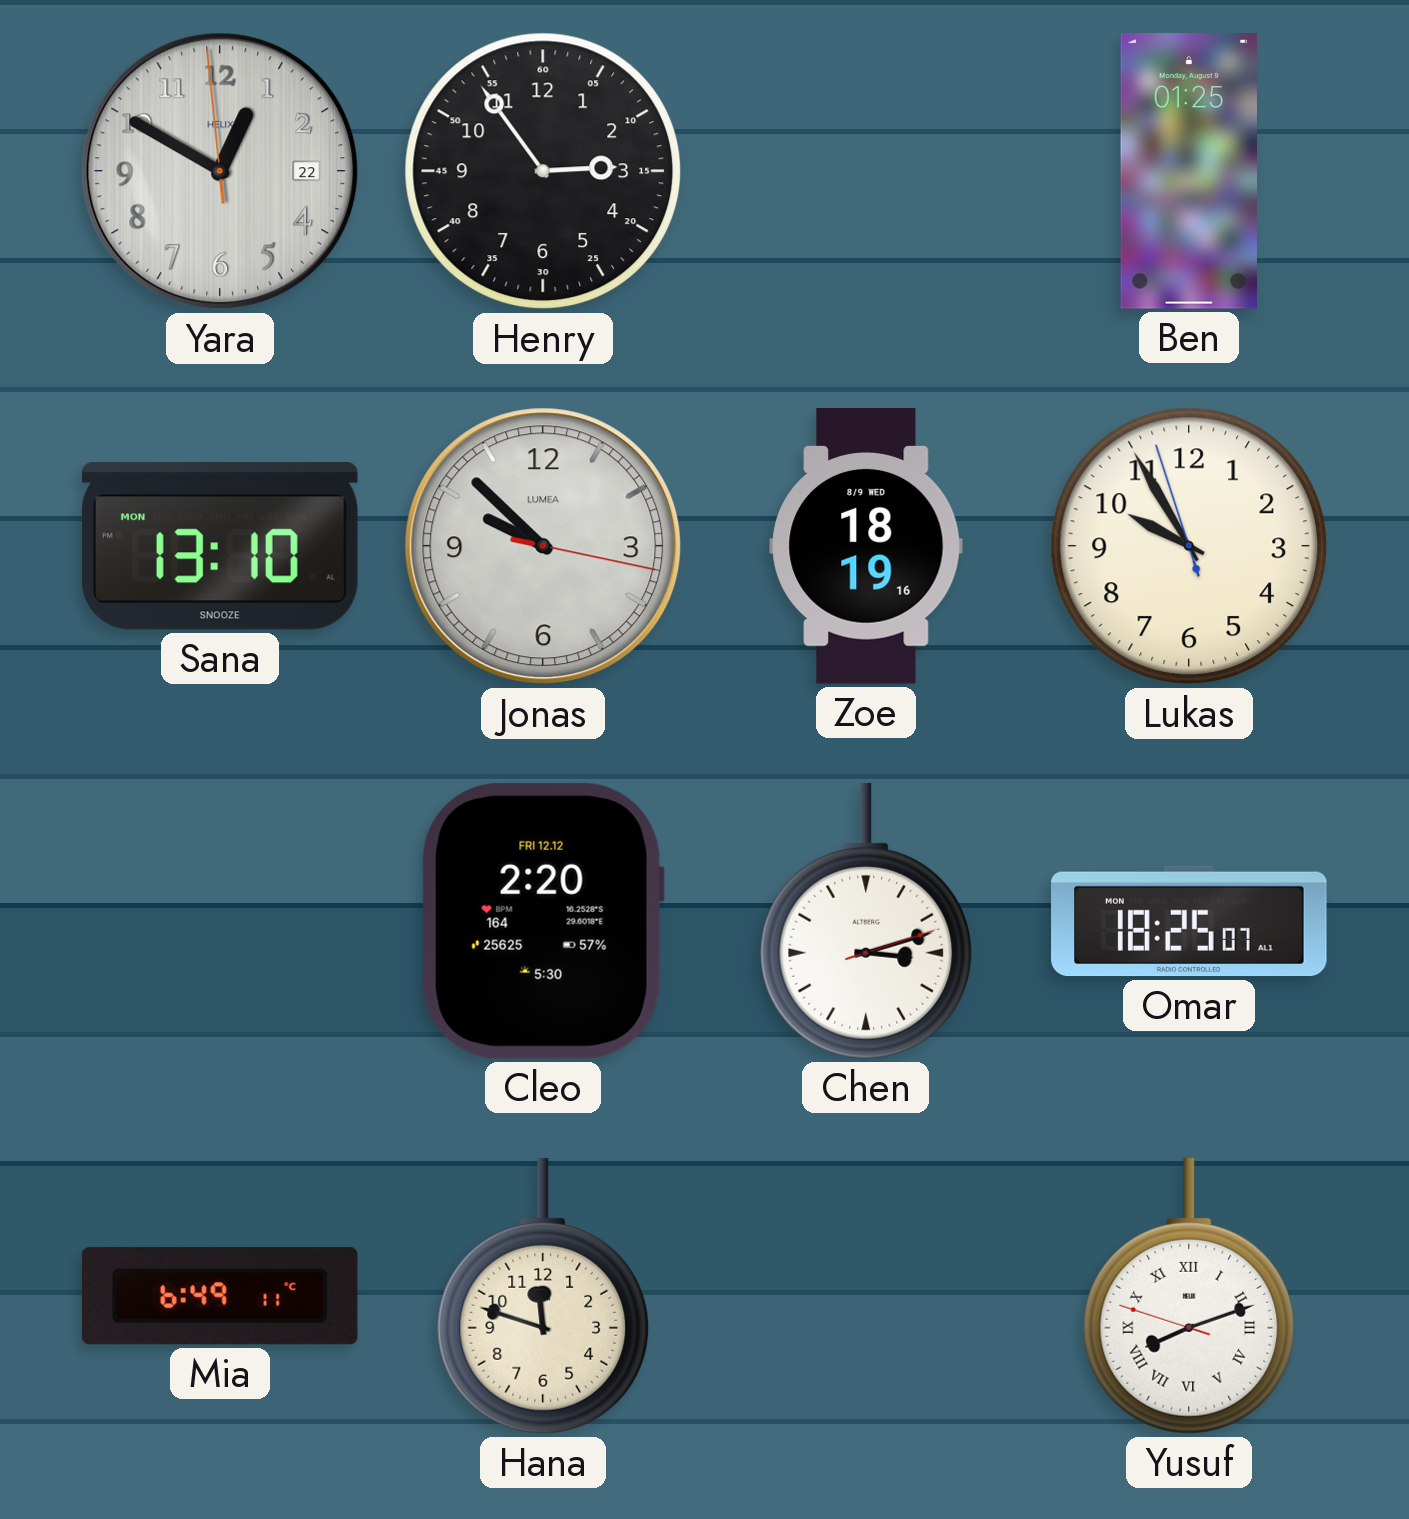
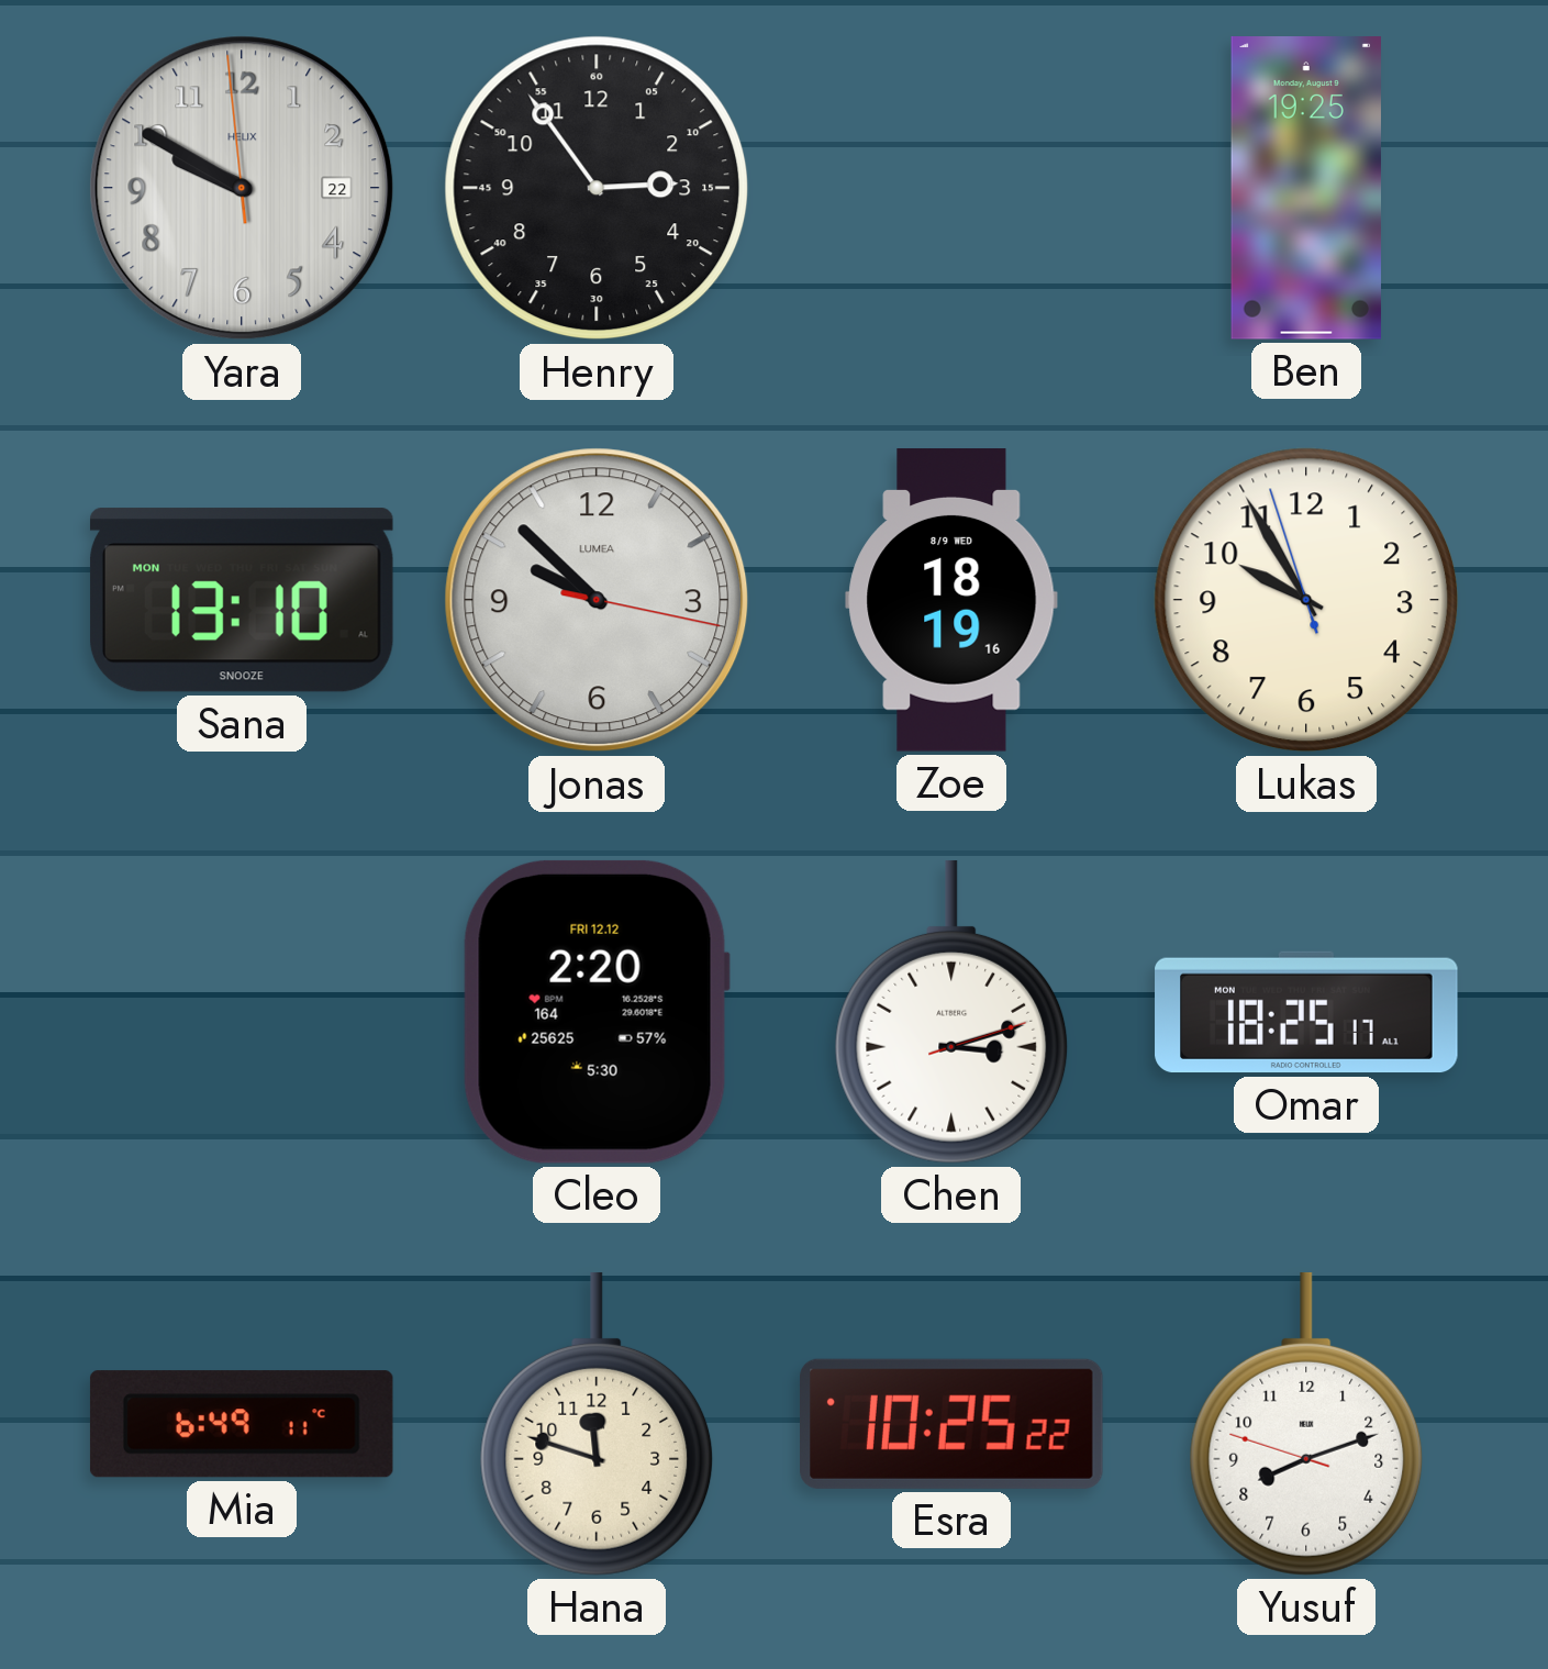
Yara: 12:49 -> 9:49
Ben: 01:25 -> 19:25
Omar: 18:25:07 -> 18:25:17
Esra: none -> 10:25
Yusuf numerals: Roman -> Arabic
